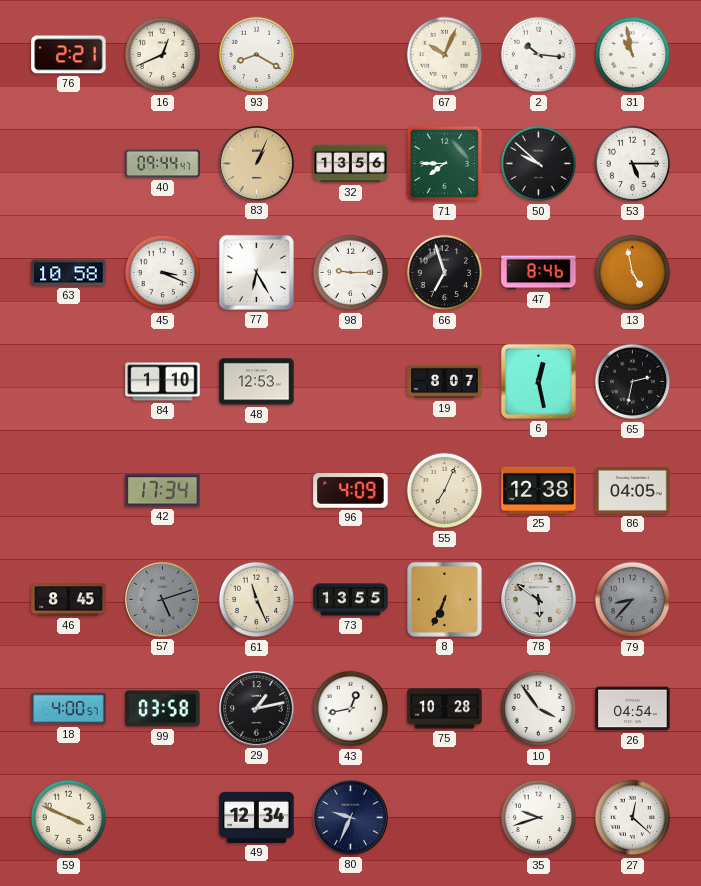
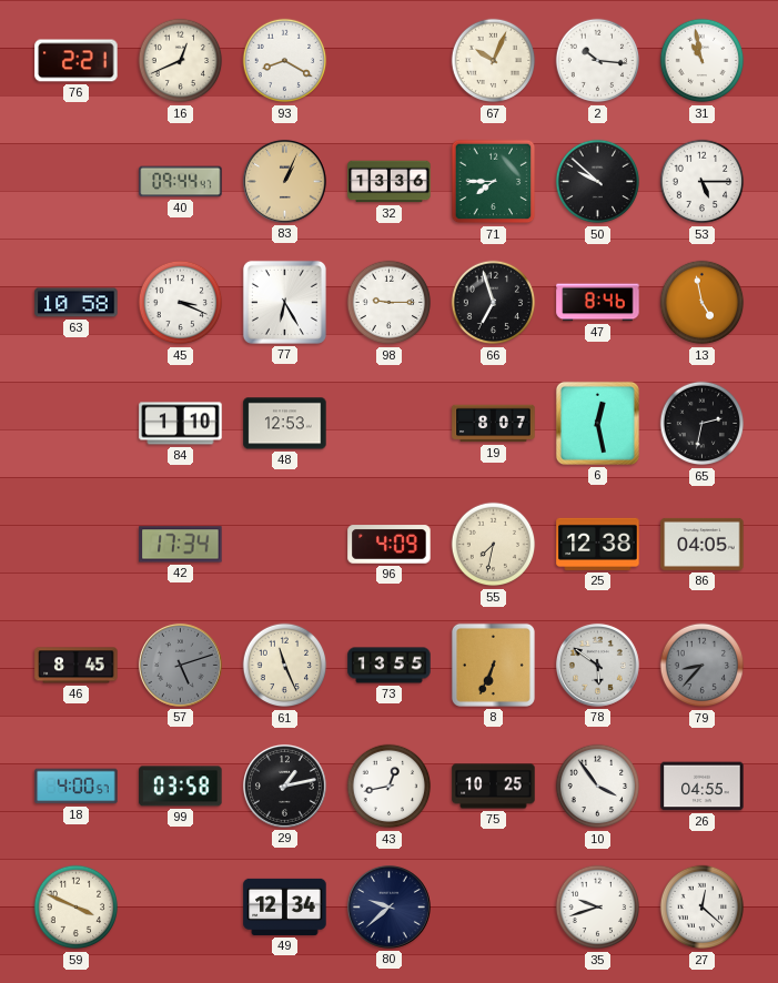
32: 13:56 -> 13:36
55: 7:04 -> 7:32
75: 10:28 -> 10:25
26: 04:54 -> 04:55
80: 9:34 -> 9:38
